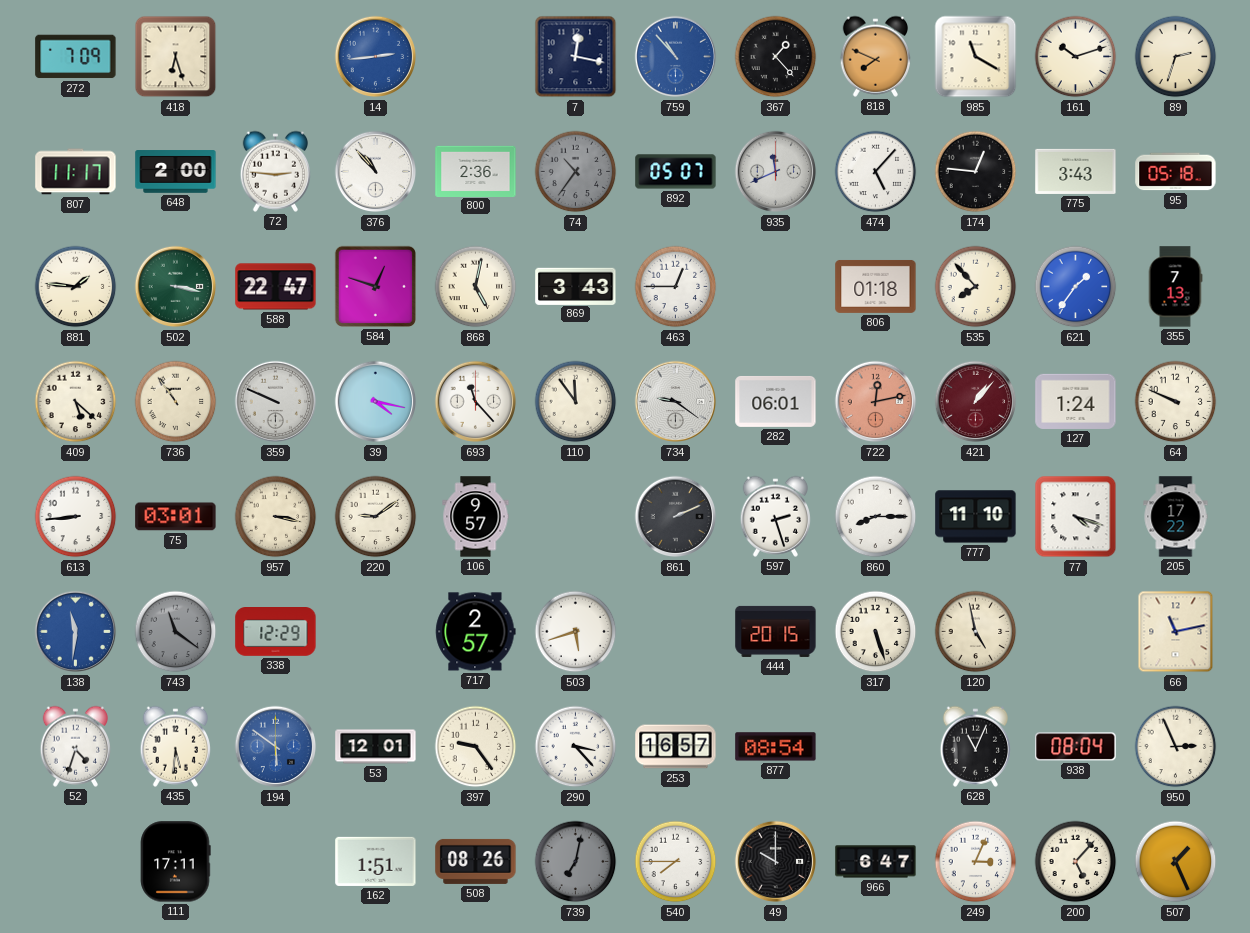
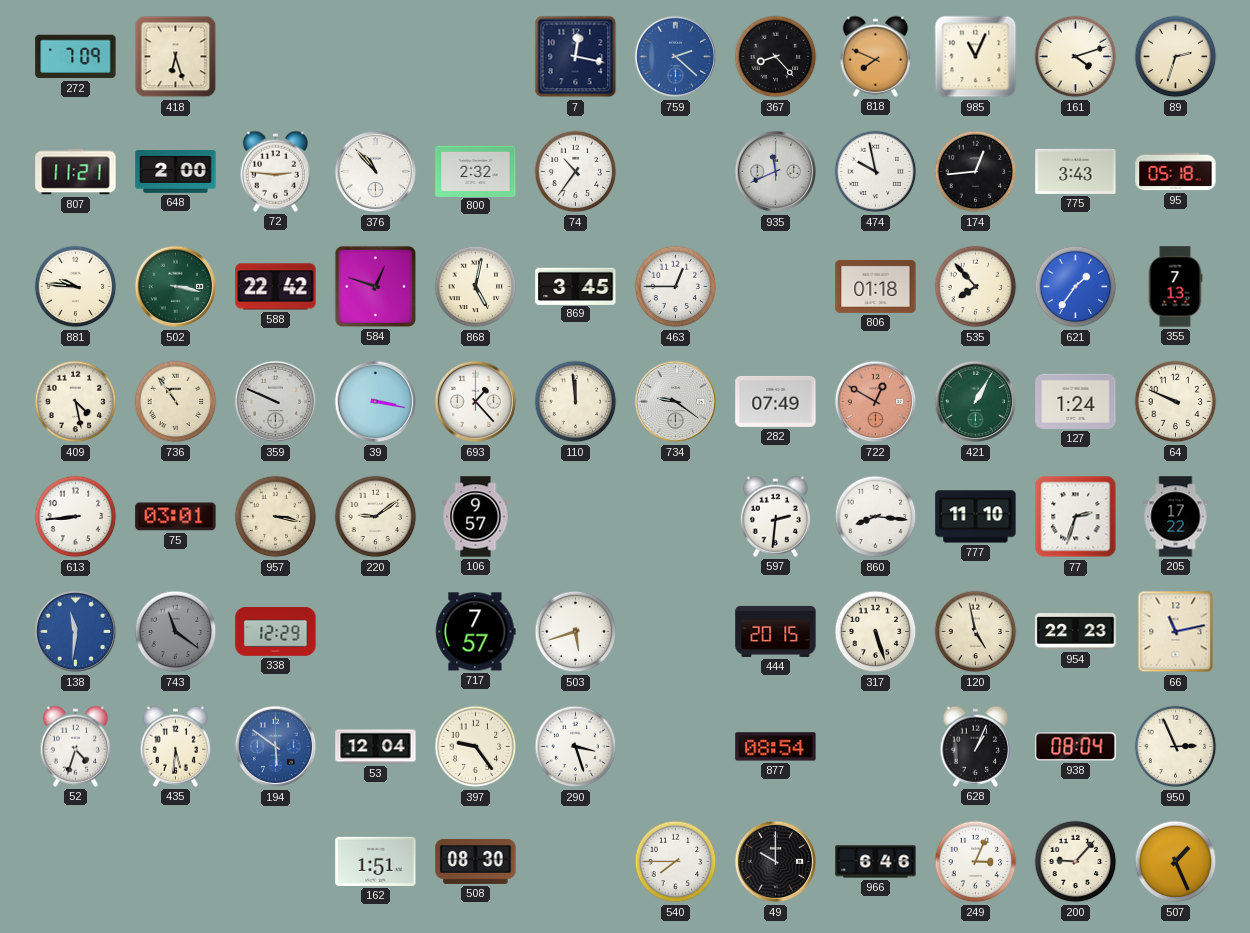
14: 2:44 -> none
759: 10:53 -> 2:22
367: 1:23 -> 8:23
985: 11:20 -> 11:04
161: 10:12 -> 4:12
807: 11:17 -> 11:21
800: 2:36 -> 2:32
74 dial: grey -> white
892: 05:07 -> none
474: 5:07 -> 9:58
174: 12:46 -> 12:44
881: 1:46 -> 9:46
588: 22:47 -> 22:42
869: 3:43 -> 3:45
409: 5:22 -> 4:28
39: 4:17 -> 3:17
693: 11:23 -> 1:23
110: 11:54 -> 11:59
282: 06:01 -> 07:49
722: 12:13 -> 12:50
421: 1:07 -> 1:05
421 dial: burgundy -> green
861: 2:11 -> none
597: 2:27 -> 2:31
860: 8:15 -> 8:16
77: 4:18 -> 2:33
717: 2:57 -> 7:57
954: none -> 22:23
53: 12:01 -> 12:04
290: 3:23 -> 3:27
253: 16:57 -> none
628: 11:04 -> 1:04
111: 17:11 -> none
508: 08:26 -> 08:30
739: 7:02 -> none
966: 6:47 -> 6:46
200: 5:07 -> 9:07
